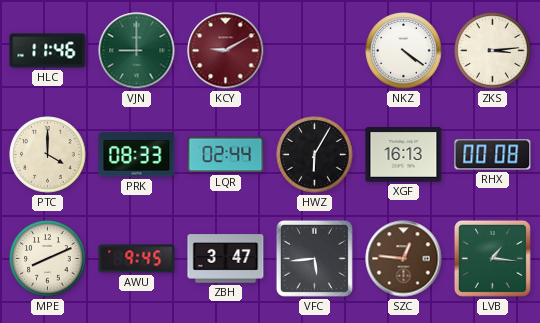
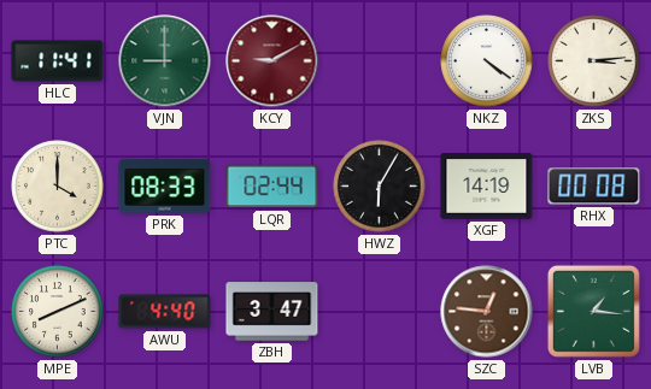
HLC: 11:46 -> 11:41
XGF: 16:13 -> 14:19
AWU: 9:45 -> 4:40
VFC: 5:44 -> none
